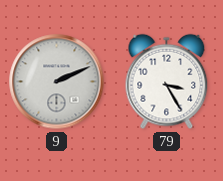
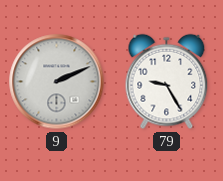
79: 3:25 -> 9:25
